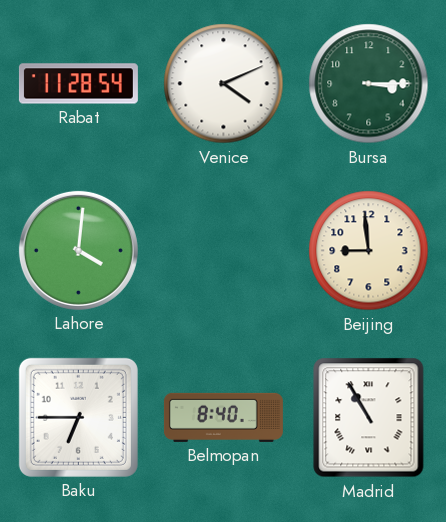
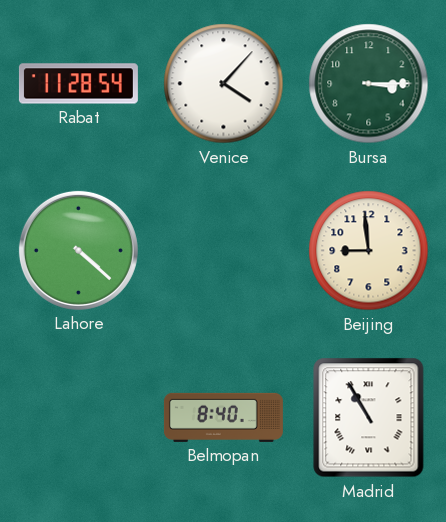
Venice: 4:11 -> 4:07
Lahore: 4:01 -> 4:22
Baku: 6:45 -> none
